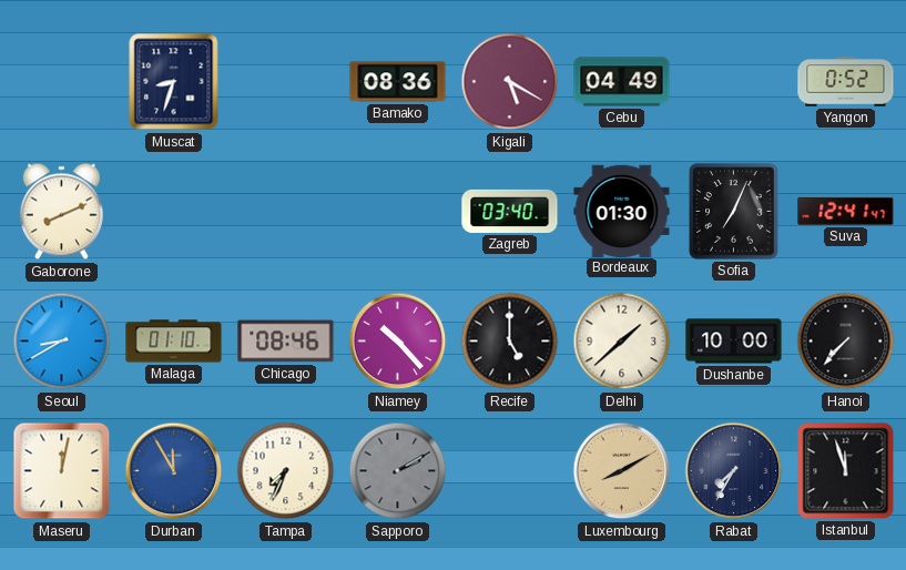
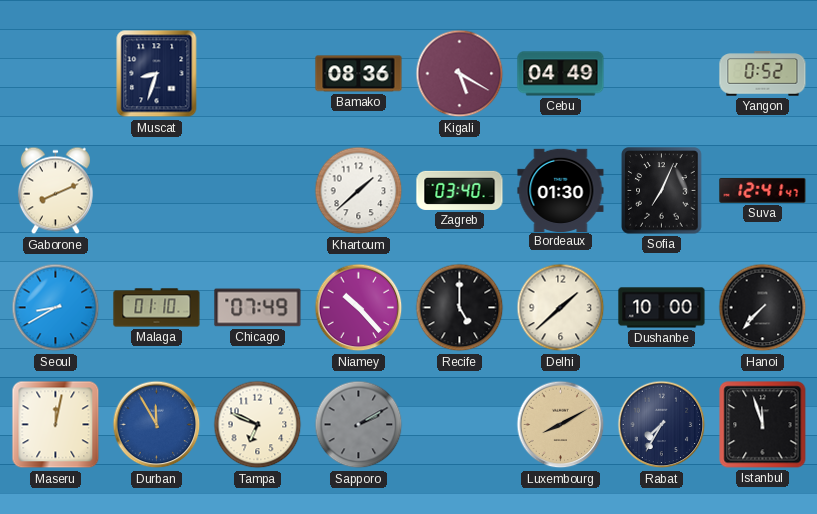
Khartoum: none -> 1:38
Chicago: 08:46 -> 07:49
Tampa: 7:34 -> 6:49
